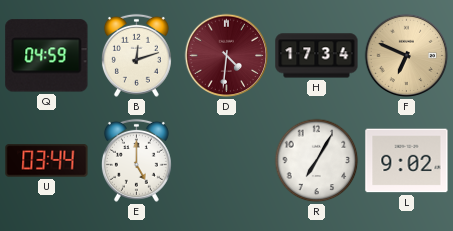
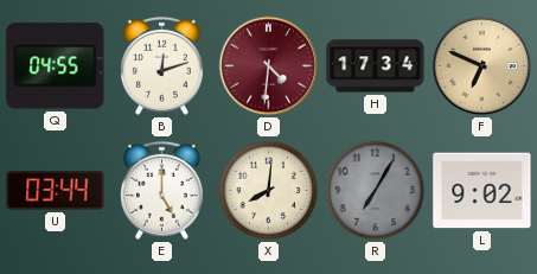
Q: 04:59 -> 04:55
X: none -> 8:01
R dial: white -> grey
